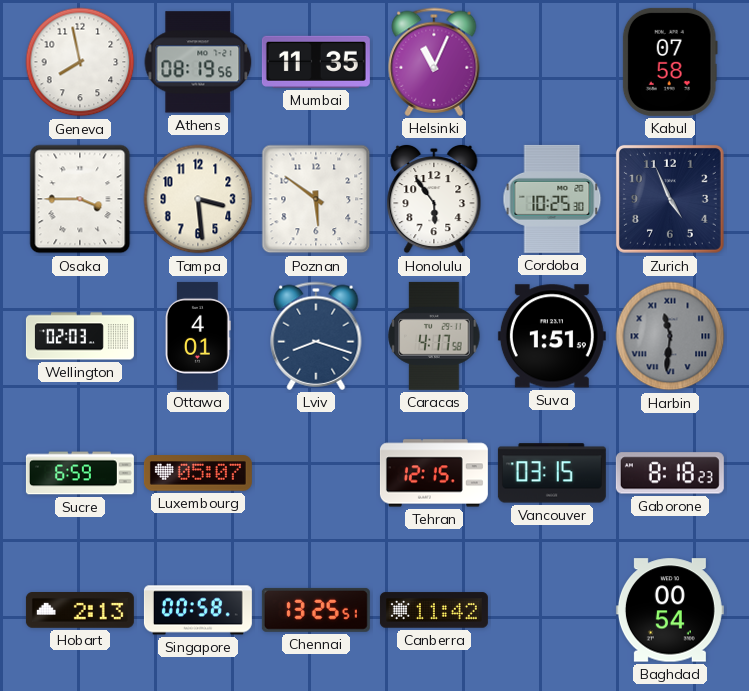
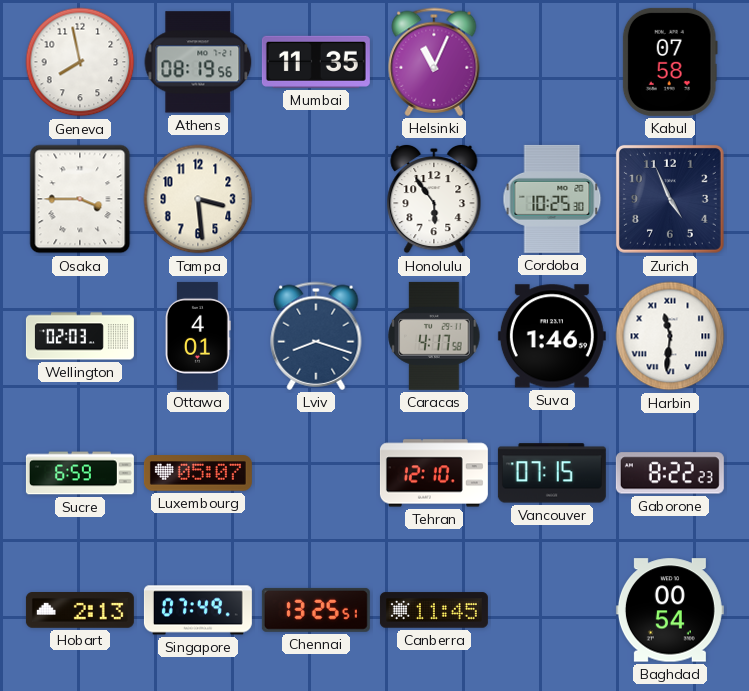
Poznan: 5:51 -> none
Suva: 1:51 -> 1:46
Harbin dial: grey -> white
Tehran: 12:15 -> 12:10
Vancouver: 03:15 -> 07:15
Gaborone: 8:18 -> 8:22
Singapore: 00:58 -> 07:49
Canberra: 11:42 -> 11:45
